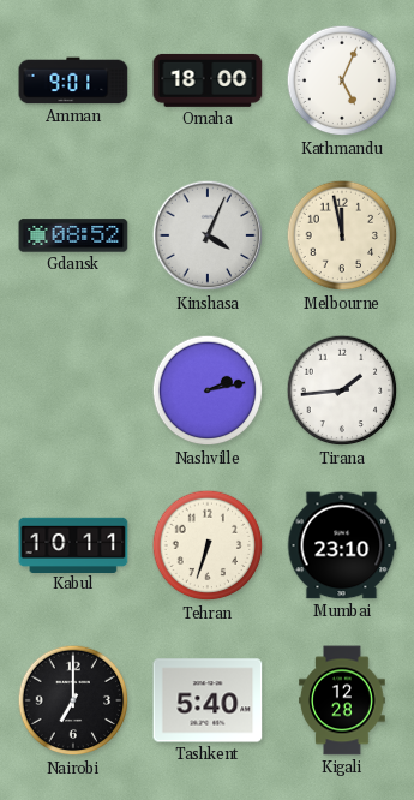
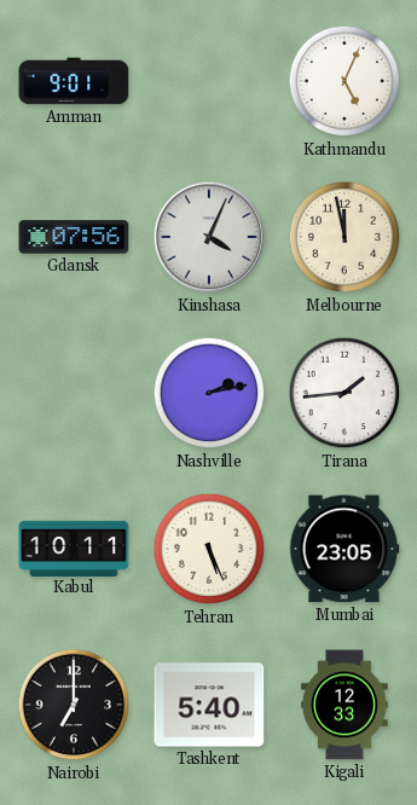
Omaha: 18:00 -> none
Gdansk: 08:52 -> 07:56
Tehran: 6:33 -> 5:26
Mumbai: 23:10 -> 23:05
Kigali: 12:28 -> 12:33
